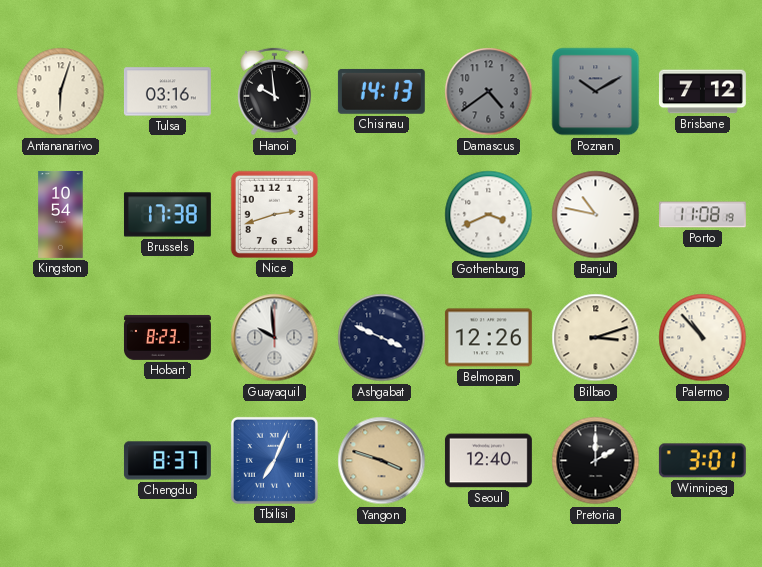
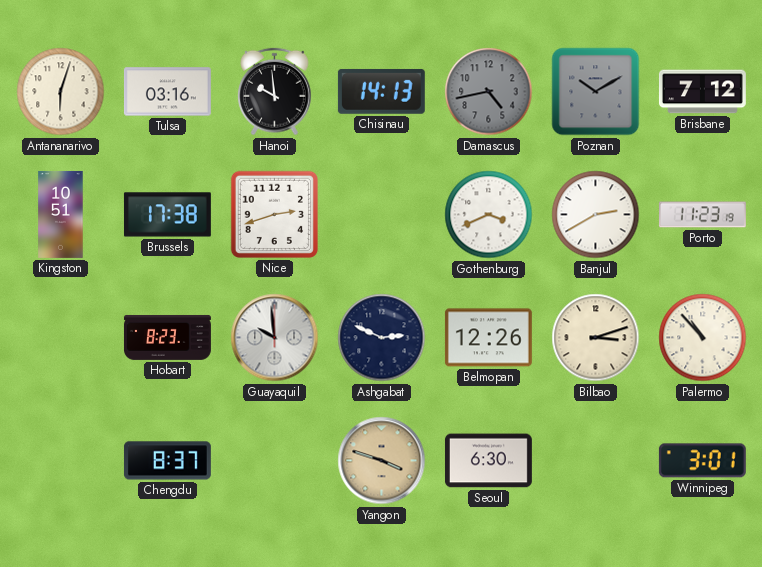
Damascus: 4:39 -> 4:43
Kingston: 10:54 -> 10:51
Banjul: 10:47 -> 2:40
Porto: 11:08 -> 11:23
Ashgabat: 3:49 -> 2:49
Tbilisi: 7:04 -> none
Seoul: 12:40 -> 6:30
Pretoria: 2:00 -> none
